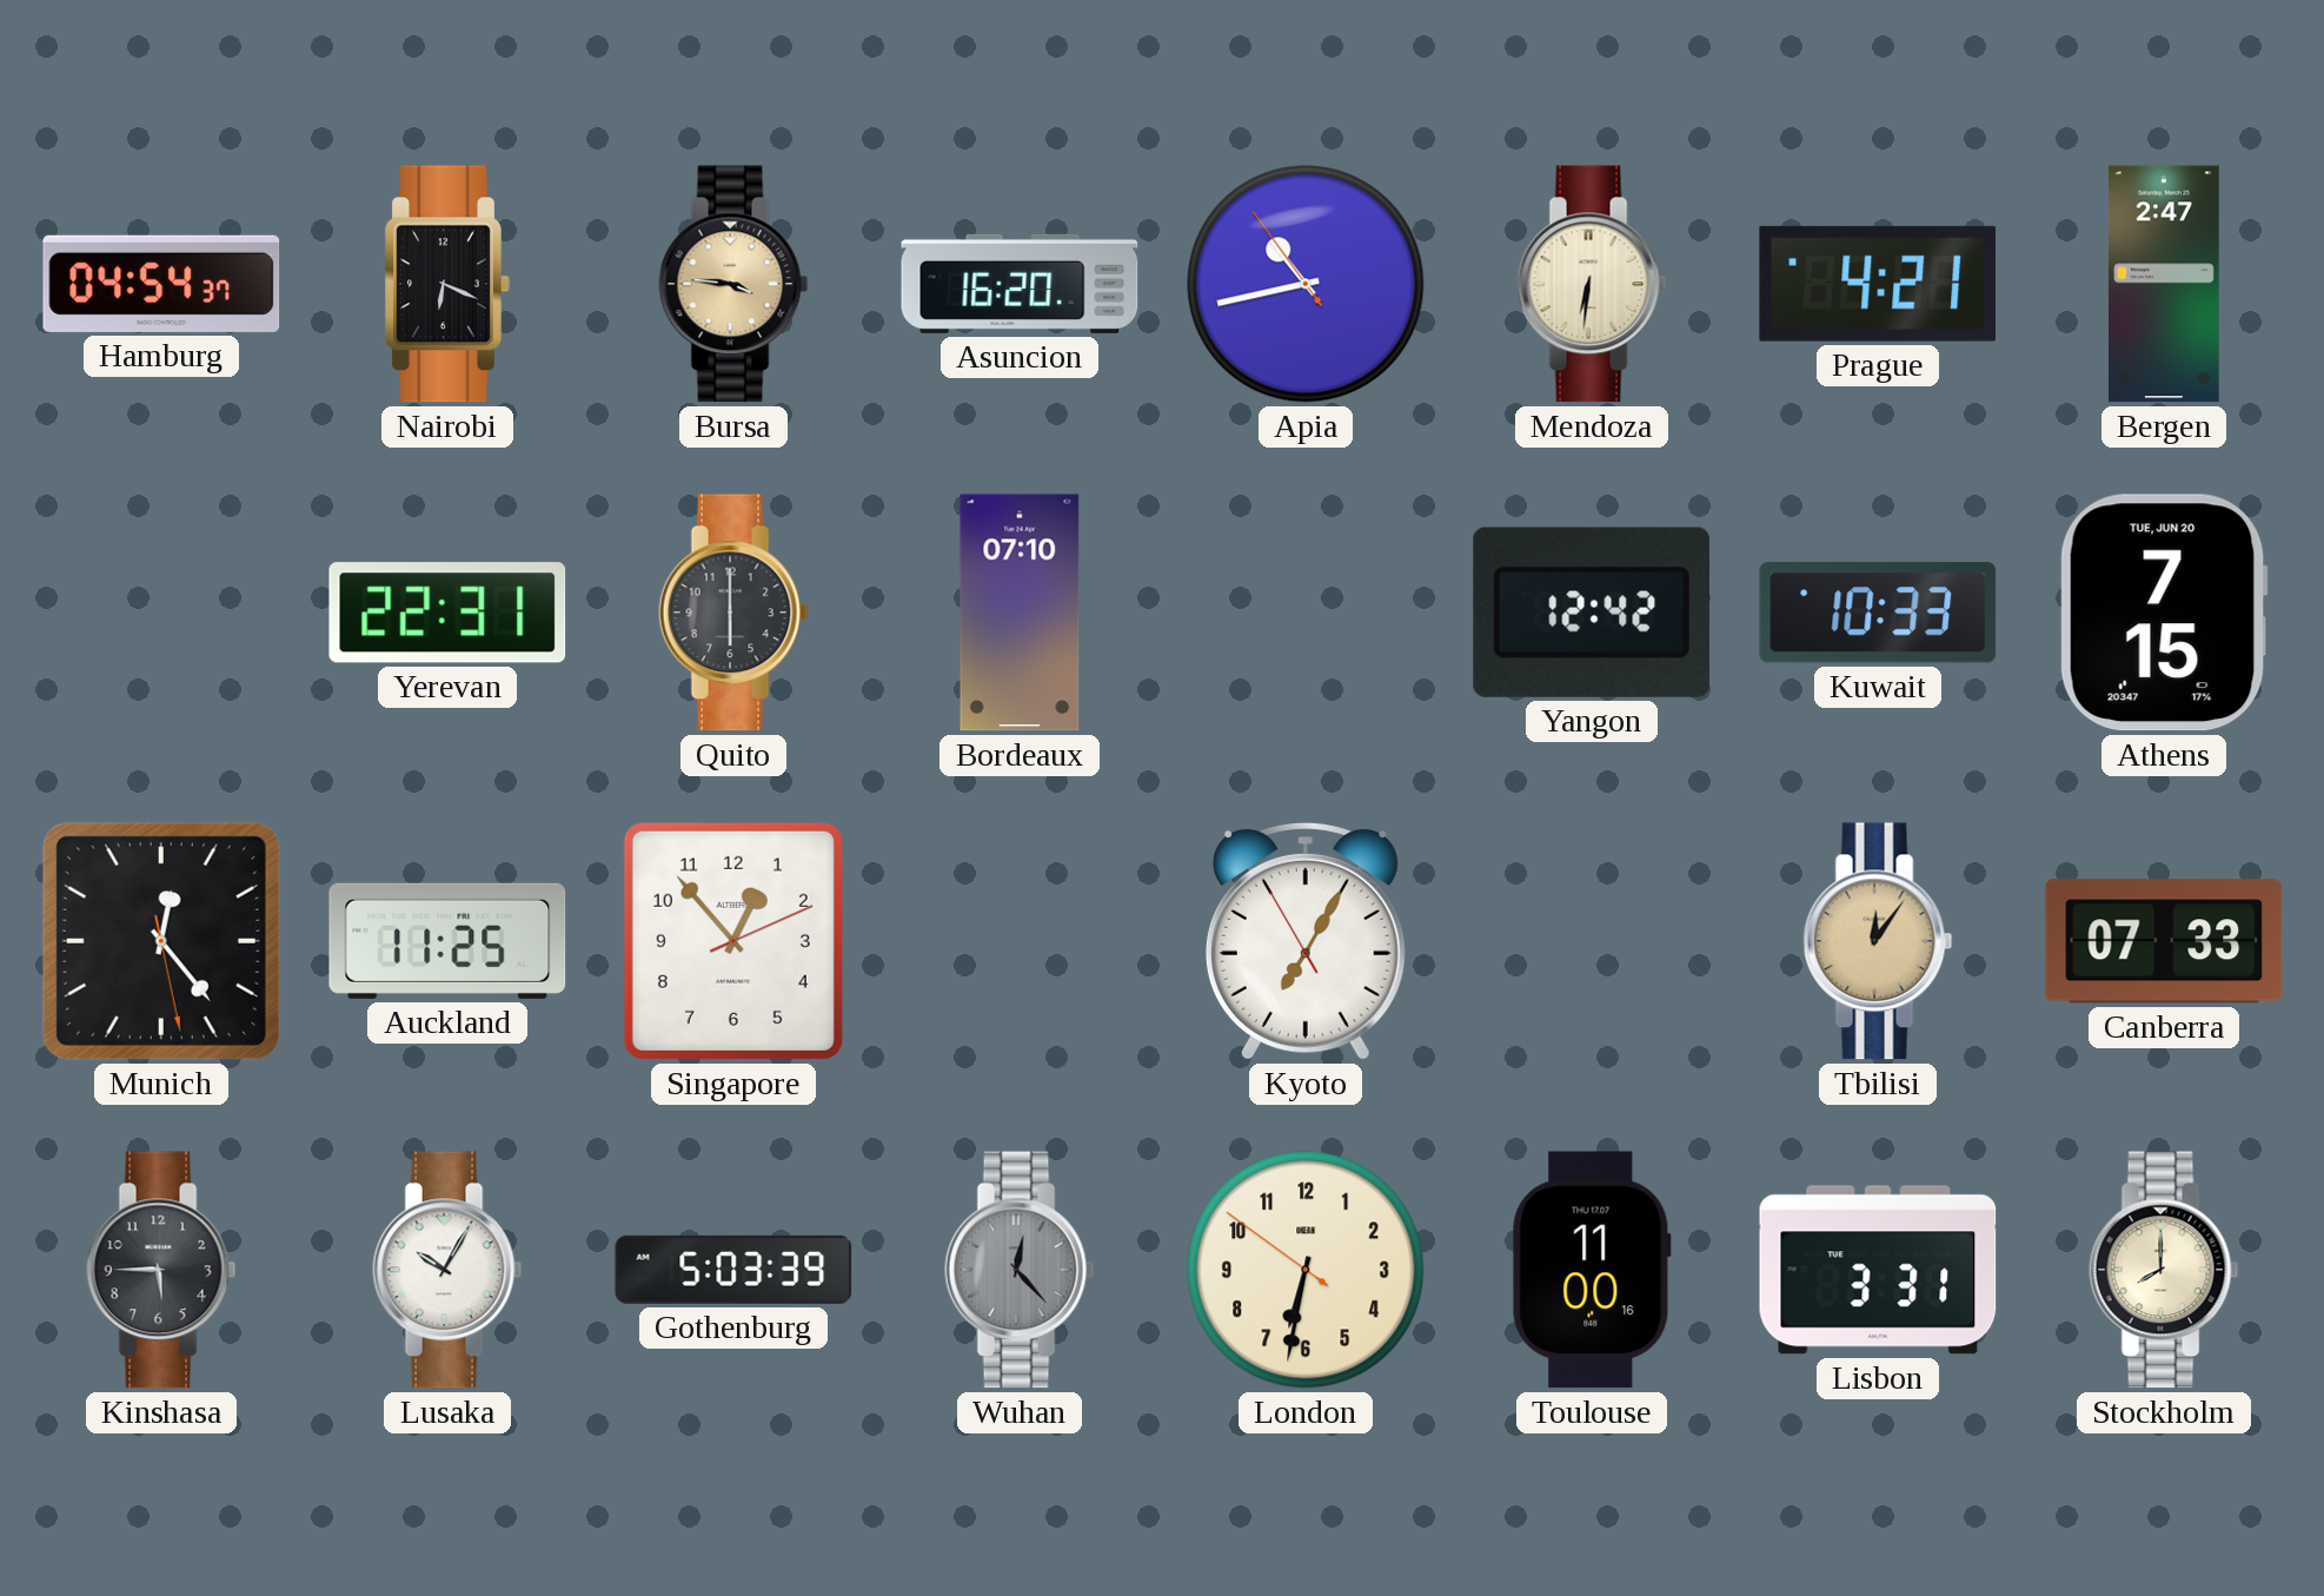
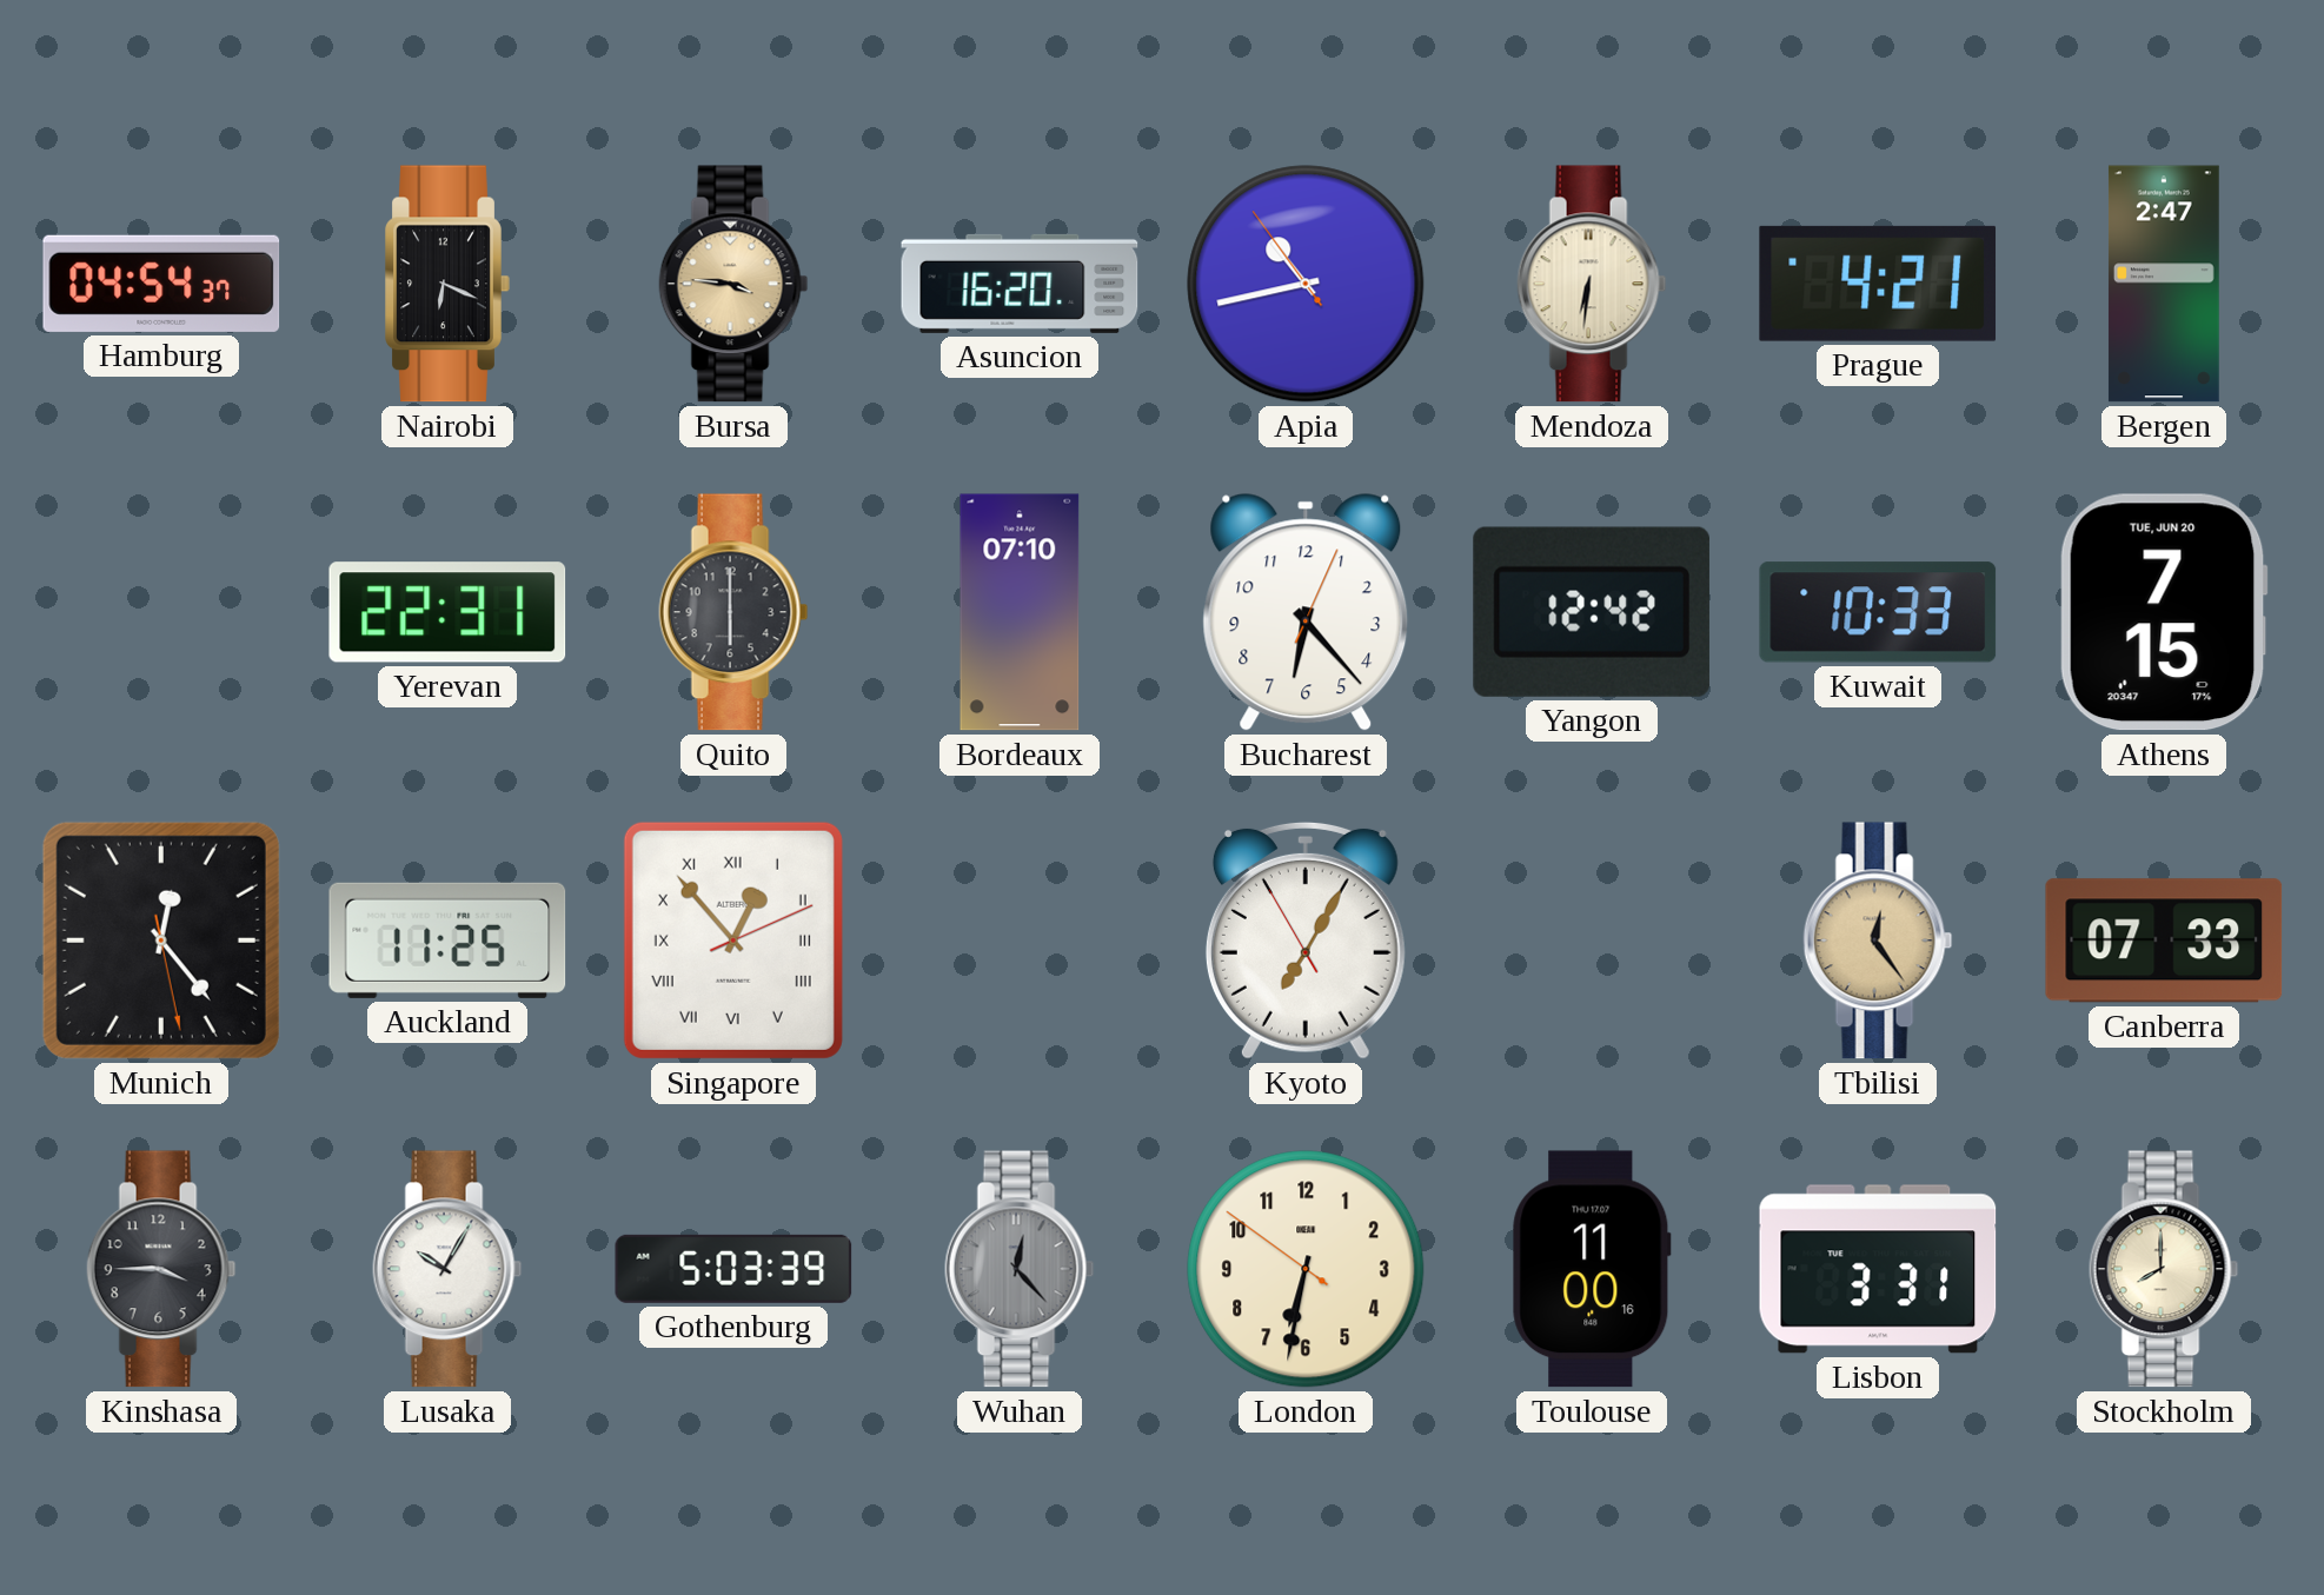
Bucharest: none -> 6:23
Singapore numerals: Arabic -> Roman
Tbilisi: 12:06 -> 12:24
Kinshasa: 5:45 -> 3:45
